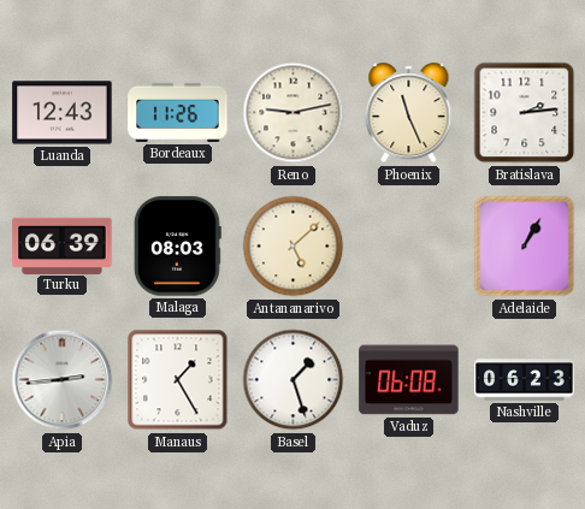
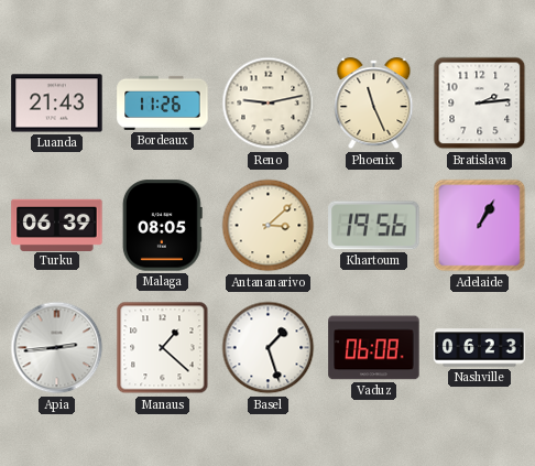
Luanda: 12:43 -> 21:43
Malaga: 08:03 -> 08:05
Antananarivo: 5:08 -> 3:08
Khartoum: none -> 19:56
Manaus: 1:25 -> 1:22
